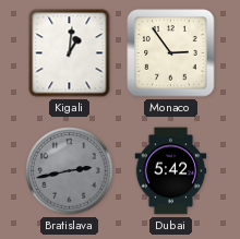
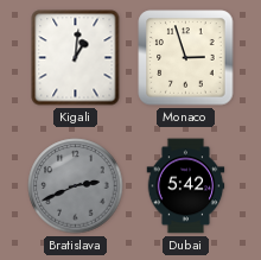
Monaco: 2:54 -> 2:57
Bratislava: 2:43 -> 2:41
